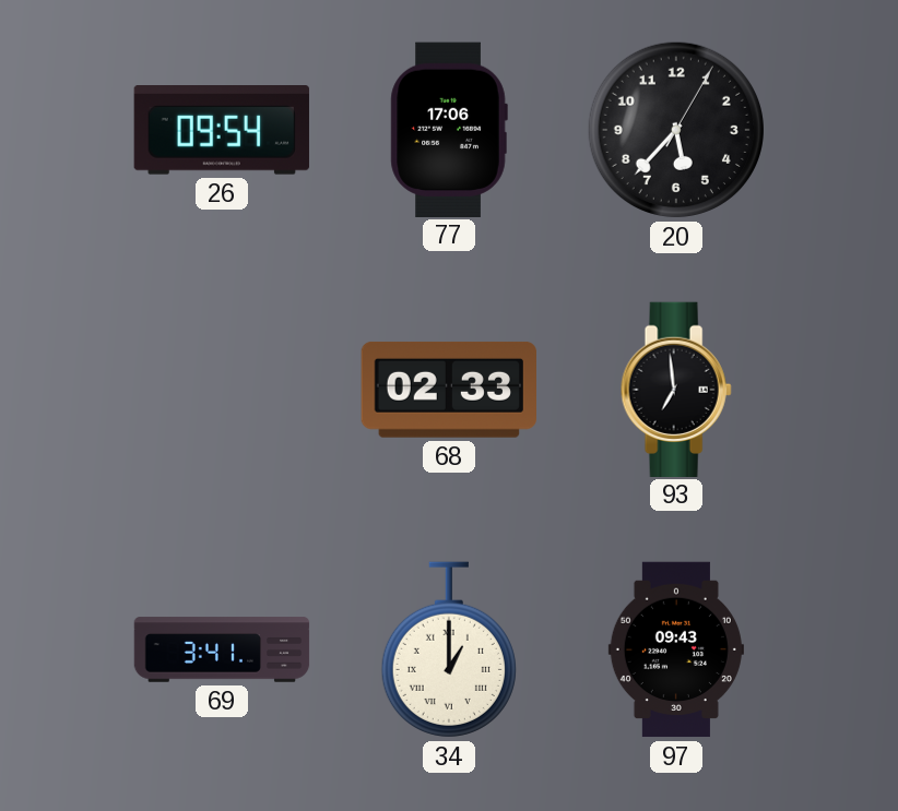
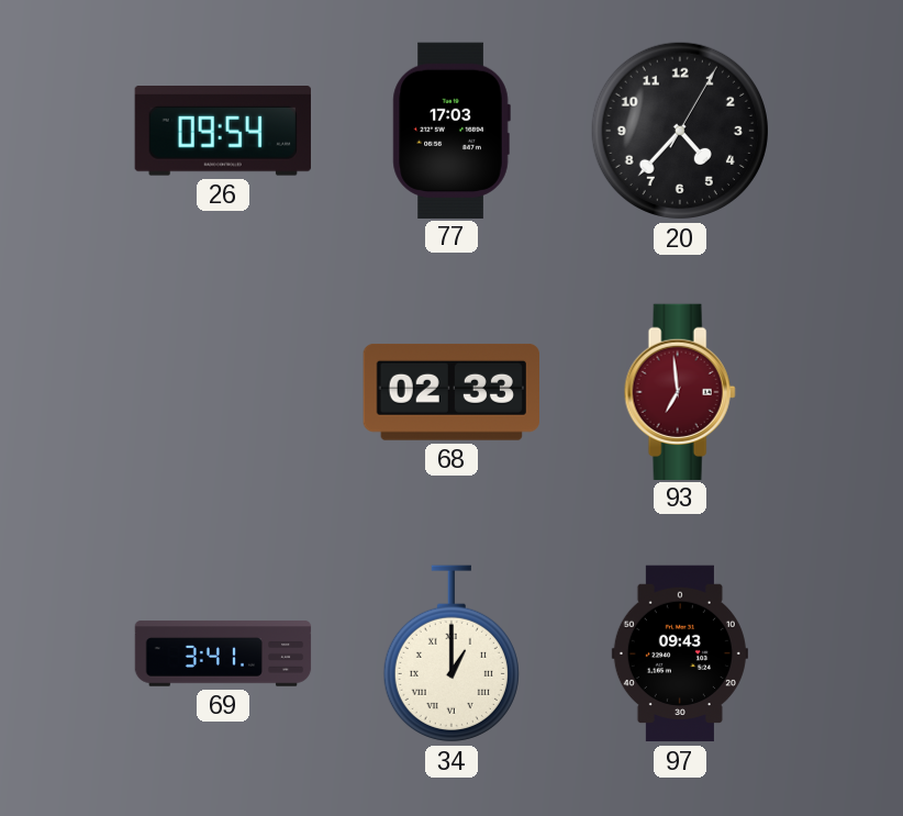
77: 17:06 -> 17:03
20: 5:37 -> 4:37
93 dial: black -> burgundy
